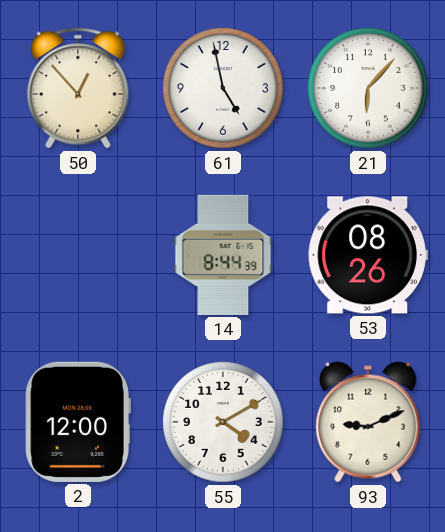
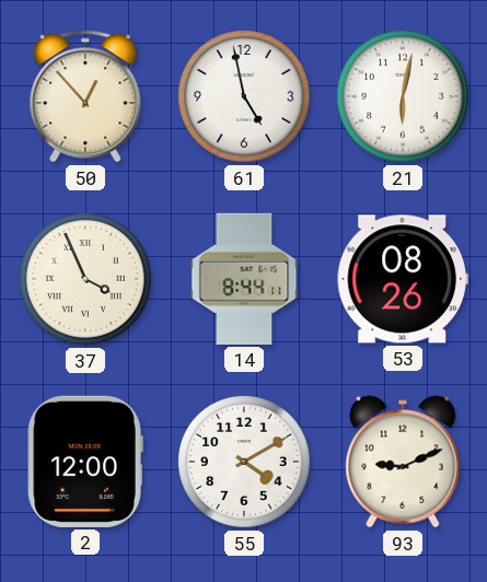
21: 6:07 -> 6:02
37: none -> 3:56
14: 8:44:39 -> 8:44:11
